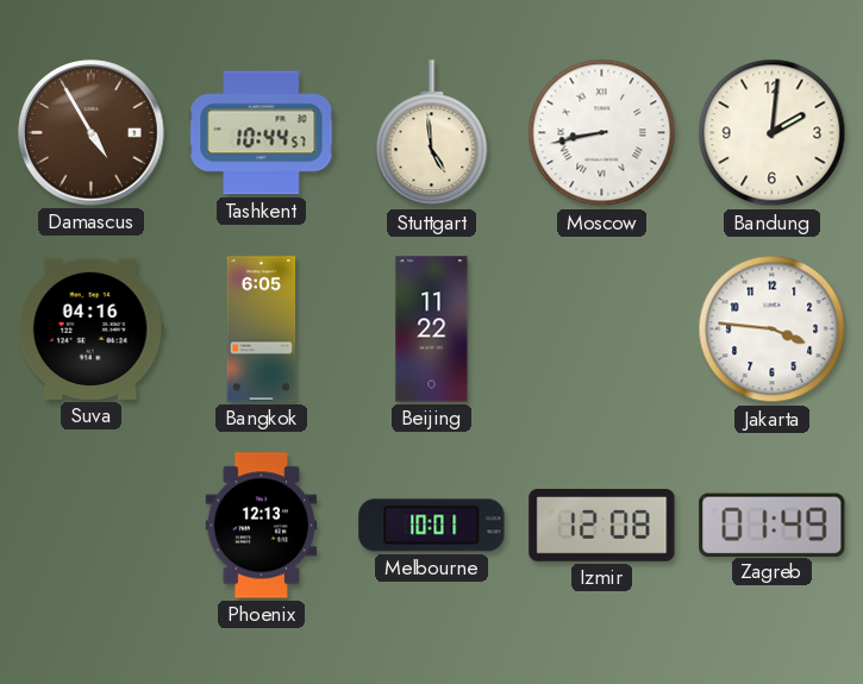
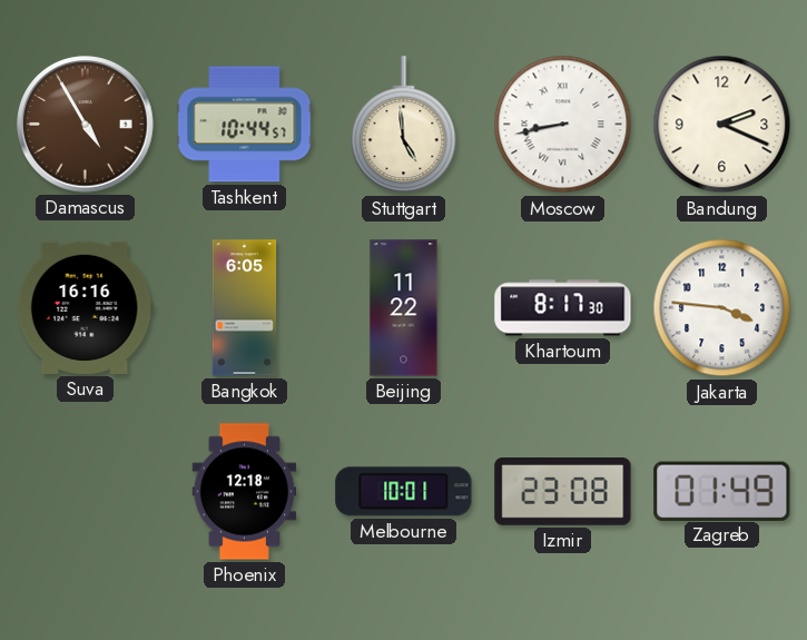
Bandung: 2:01 -> 2:19
Suva: 04:16 -> 16:16
Khartoum: none -> 8:17
Phoenix: 12:13 -> 12:18
Izmir: 12:08 -> 23:08
